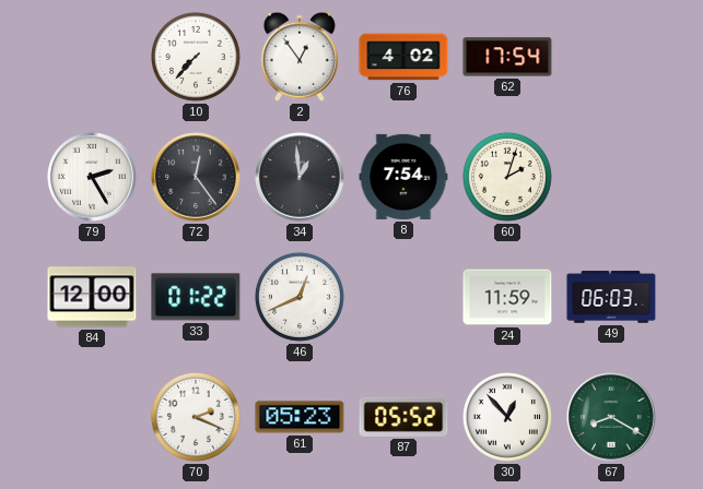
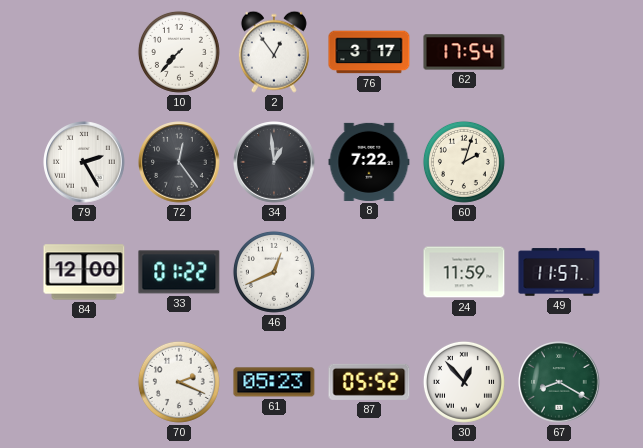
76: 4:02 -> 3:17
8: 7:54 -> 7:22
49: 06:03 -> 11:57
